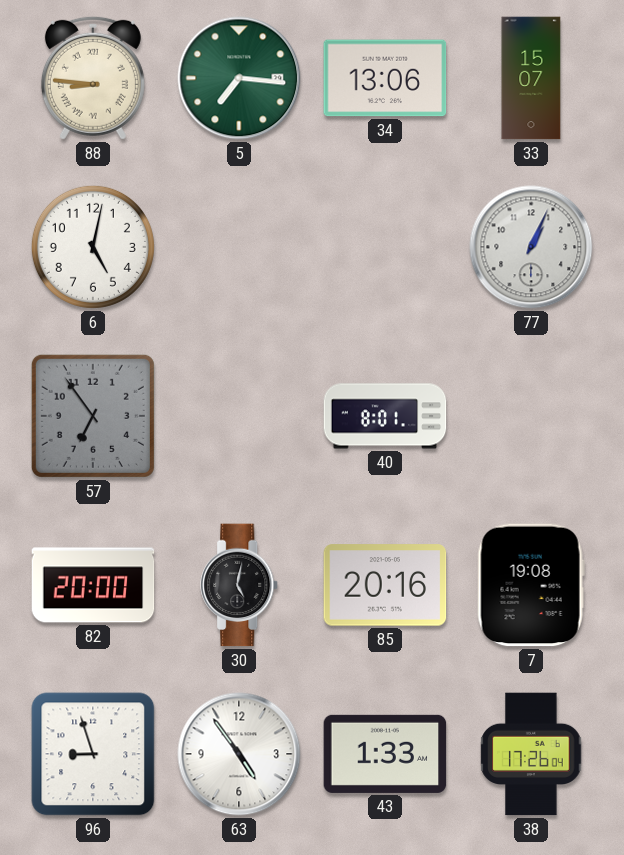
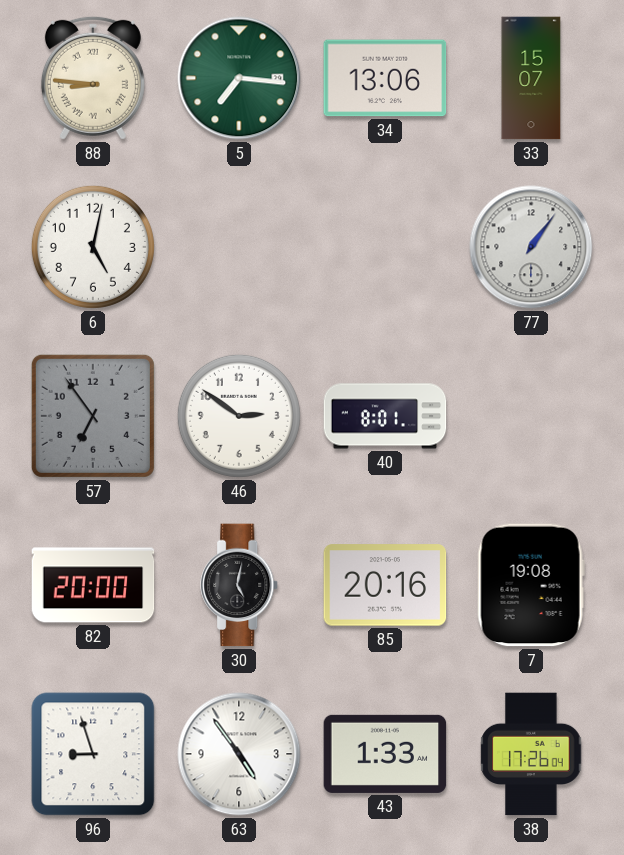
77: 1:04 -> 1:06
46: none -> 2:51
